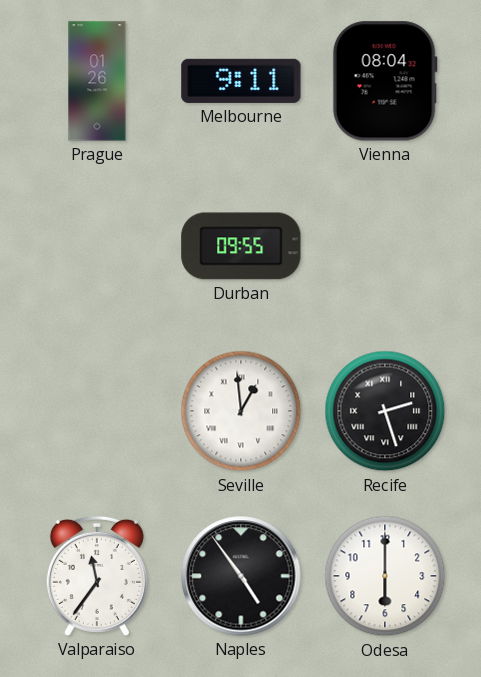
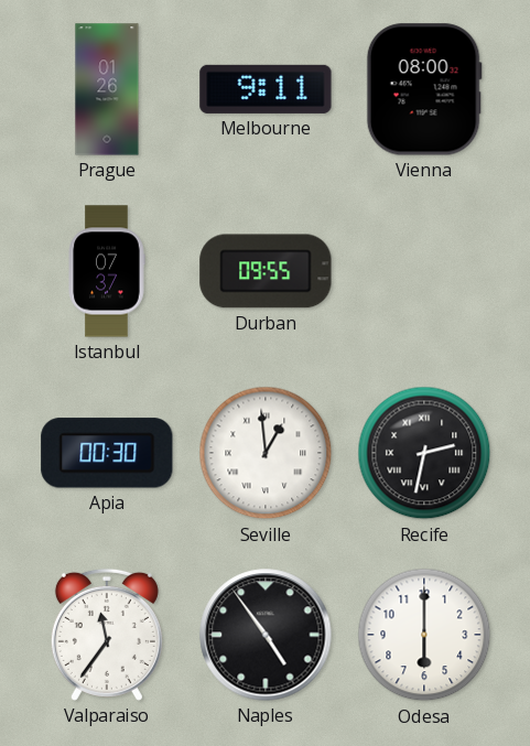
Vienna: 08:04 -> 08:00
Istanbul: none -> 07:37
Apia: none -> 00:30
Recife: 2:27 -> 2:32
